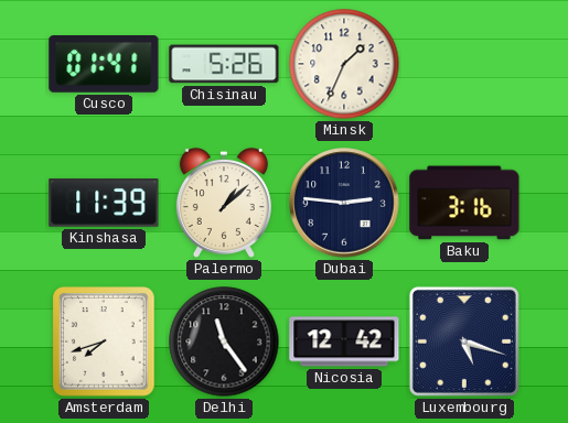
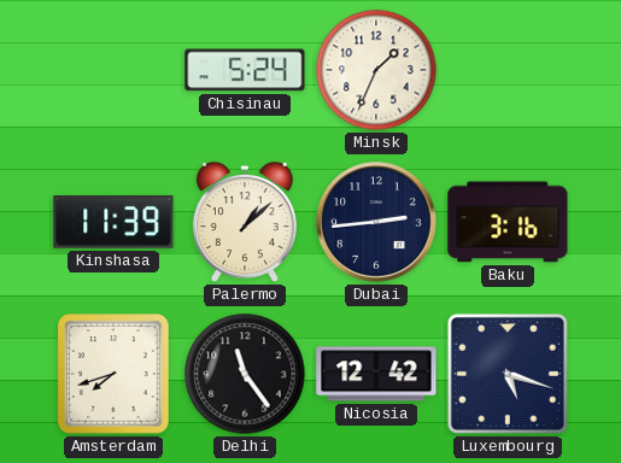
Cusco: 01:41 -> none
Chisinau: 5:26 -> 5:24
Dubai: 2:46 -> 2:44
